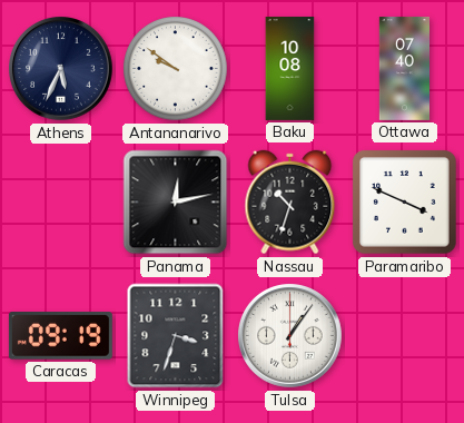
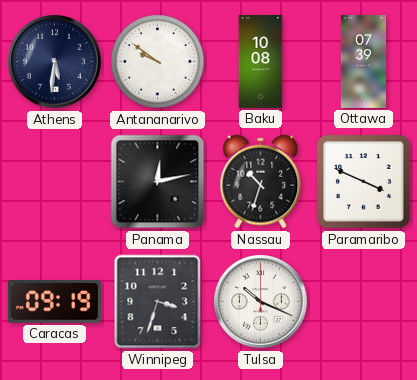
Athens: 5:34 -> 5:31
Ottawa: 07:40 -> 07:39
Tulsa: 1:06 -> 10:19
